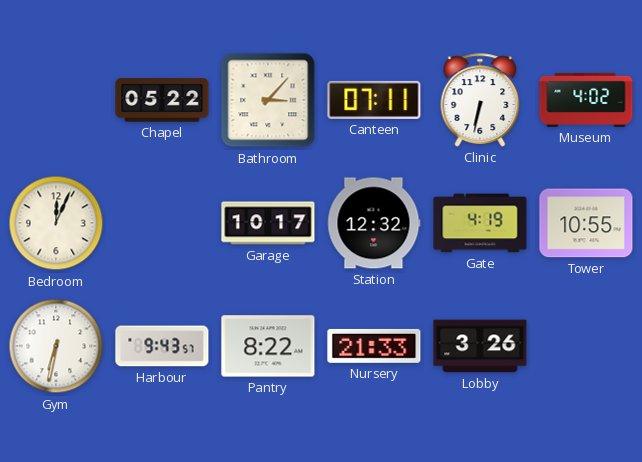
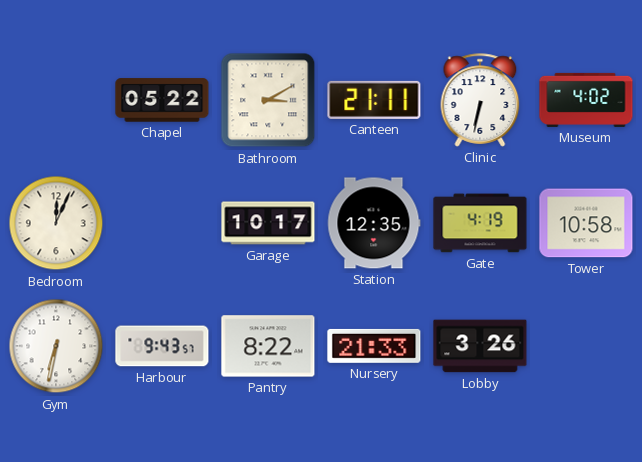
Bathroom: 3:07 -> 3:10
Canteen: 07:11 -> 21:11
Station: 12:32 -> 12:35
Tower: 10:55 -> 10:58
